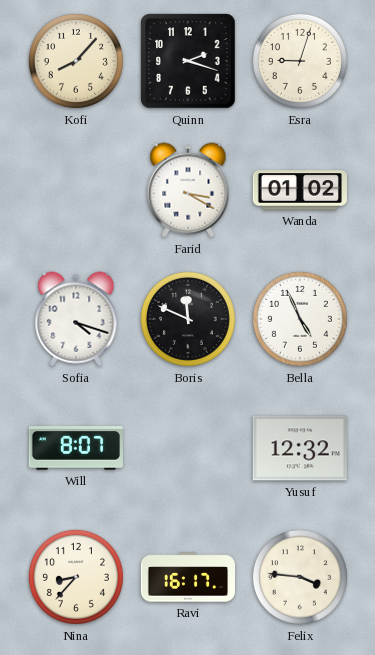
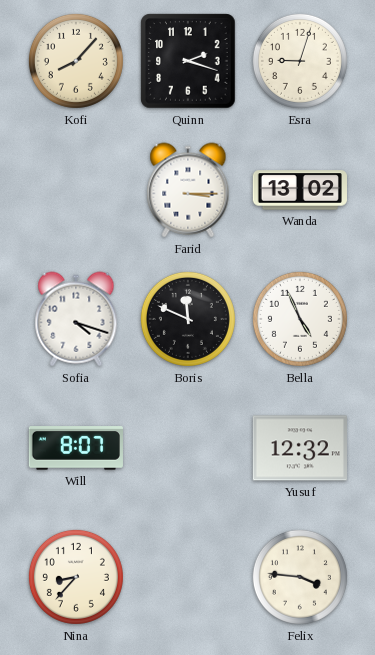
Farid: 3:20 -> 3:15
Wanda: 01:02 -> 13:02
Ravi: 16:17 -> none
